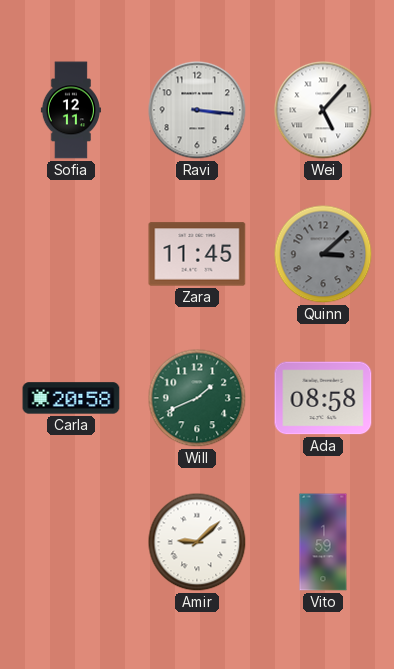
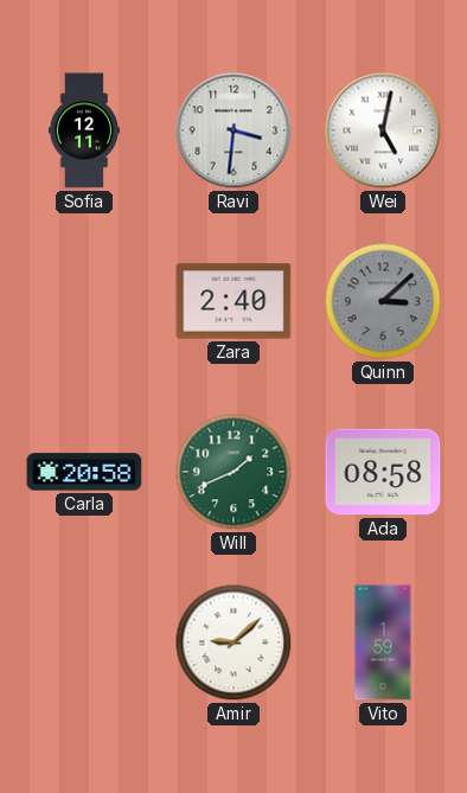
Ravi: 3:16 -> 3:31
Wei: 5:07 -> 5:02
Zara: 11:45 -> 2:40
